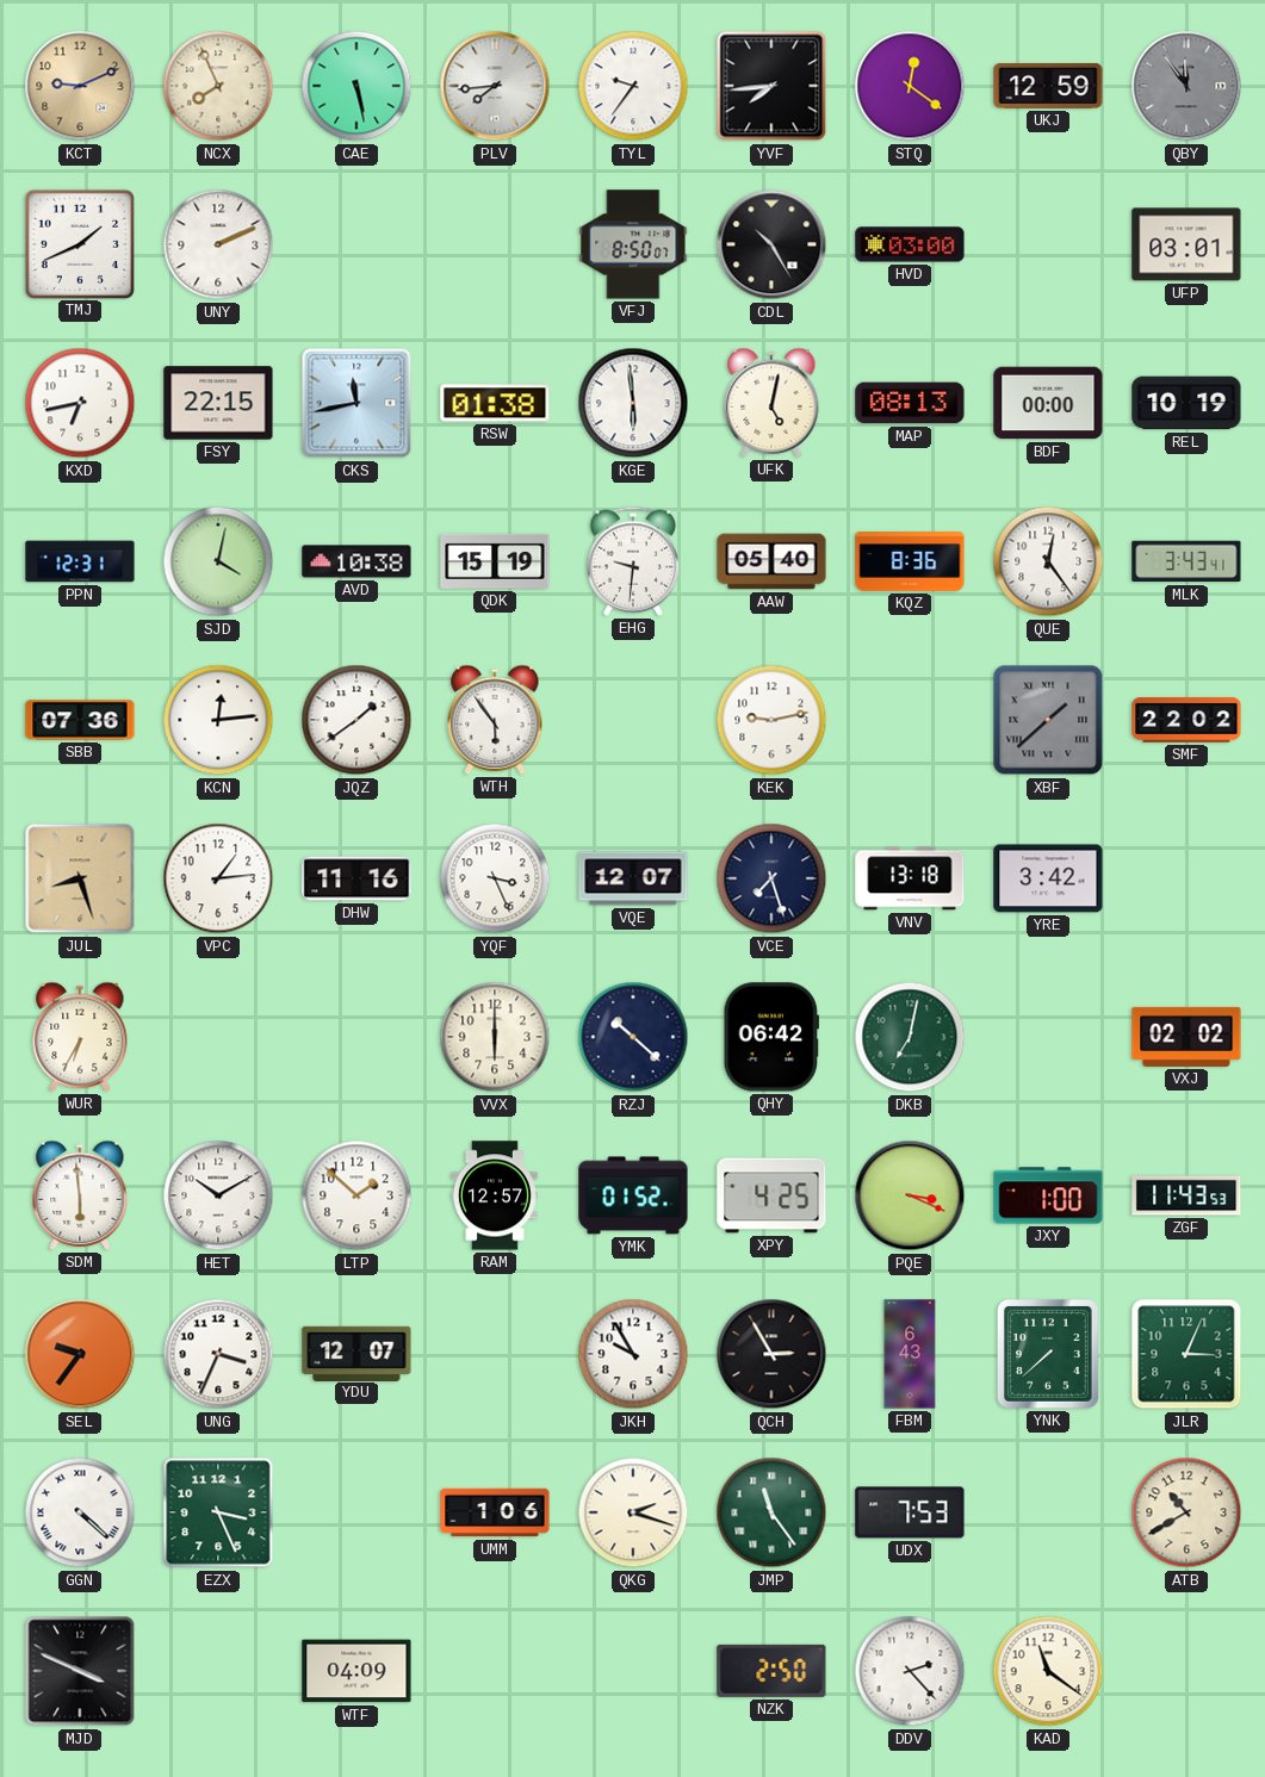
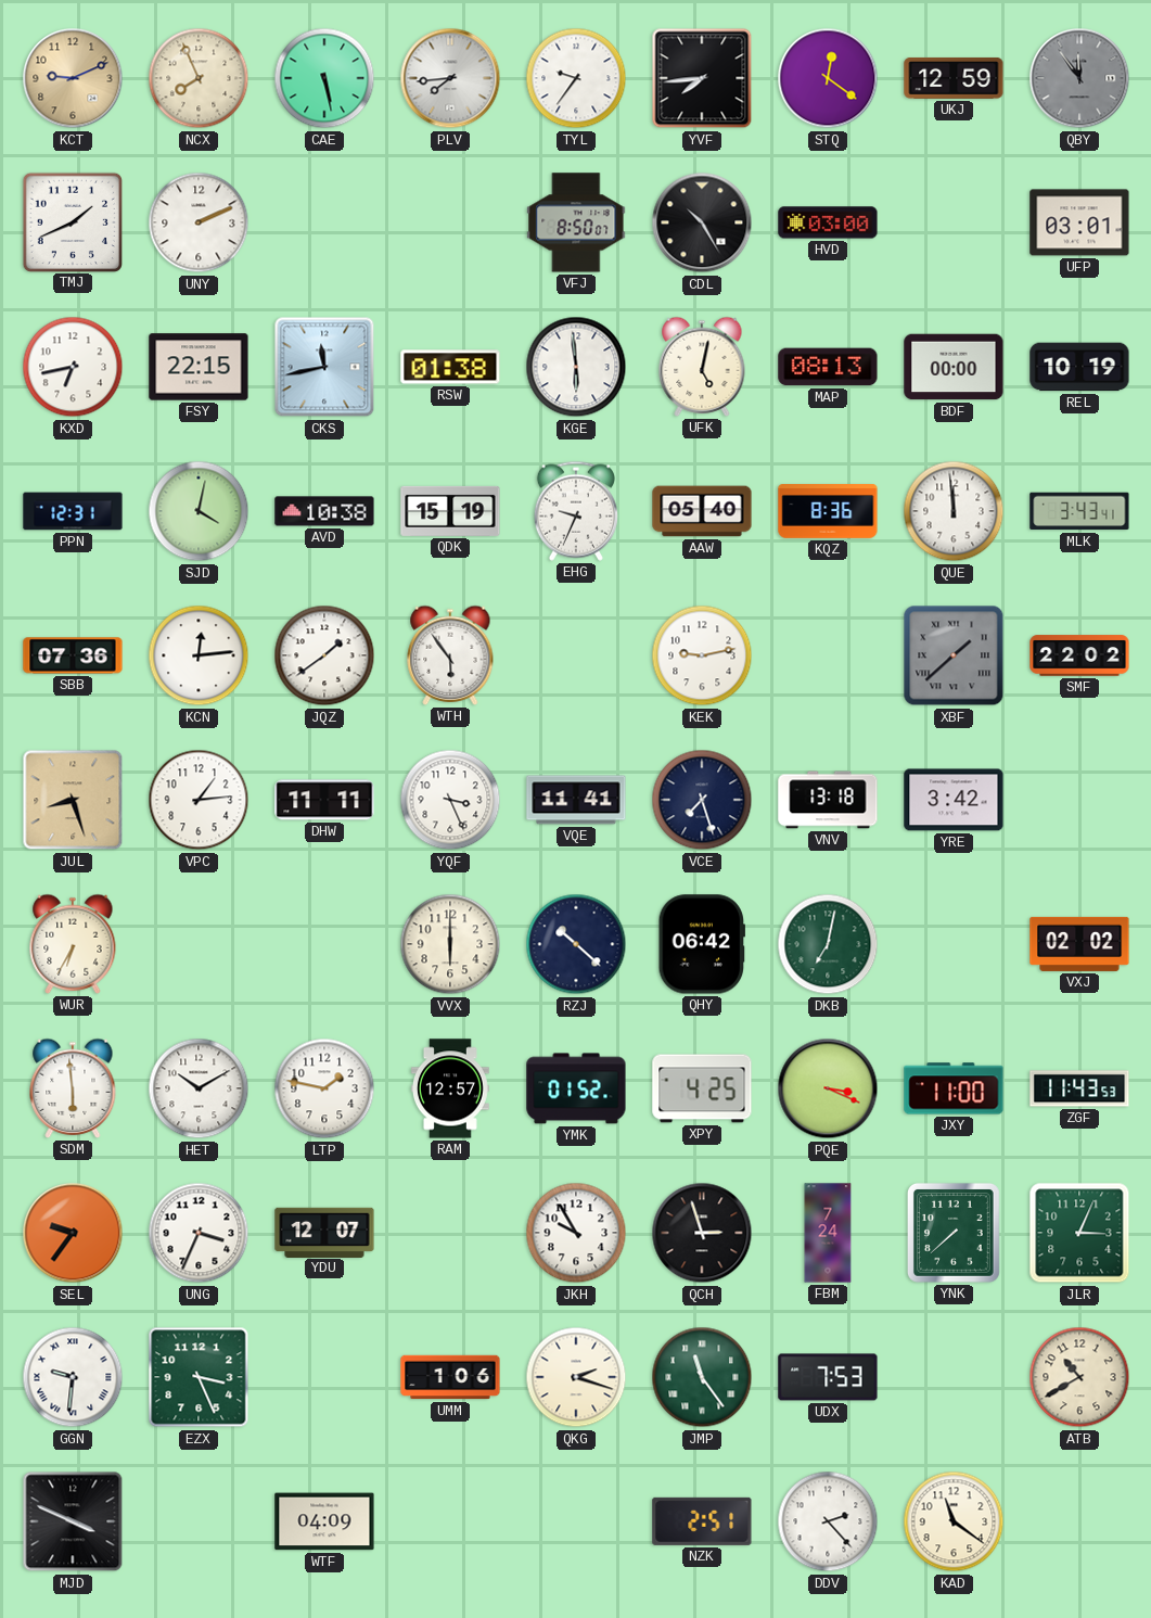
EHG: 9:31 -> 9:34
QUE: 12:24 -> 11:59
DHW: 11:16 -> 11:11
VQE: 12:07 -> 11:41
LTP: 1:52 -> 1:47
JXY: 1:00 -> 11:00
QCH: 2:55 -> 2:57
FBM: 6:43 -> 7:24
GGN: 4:22 -> 9:31
NZK: 2:50 -> 2:51
